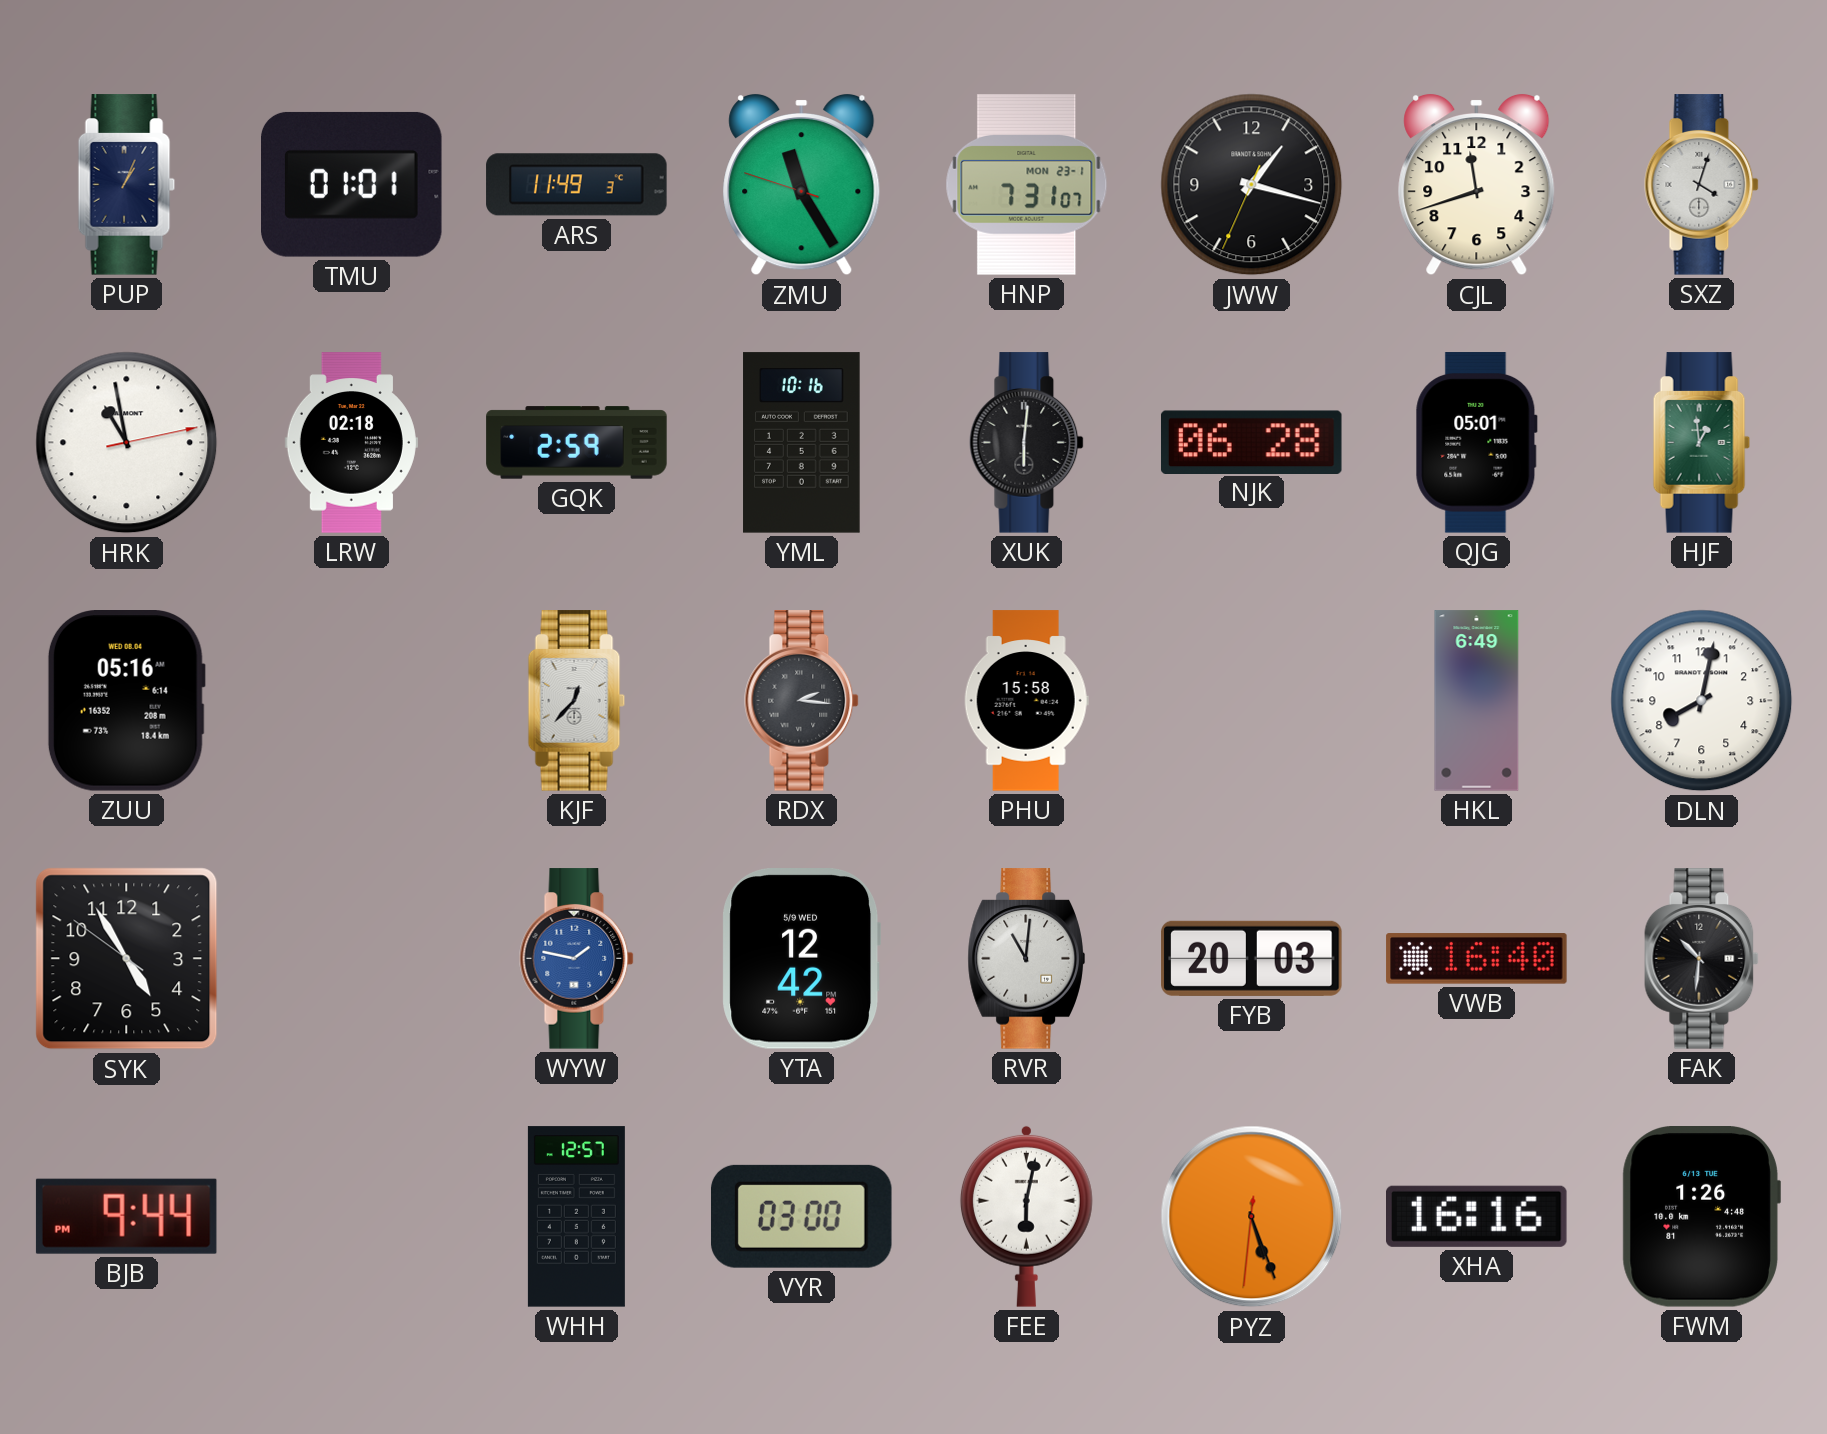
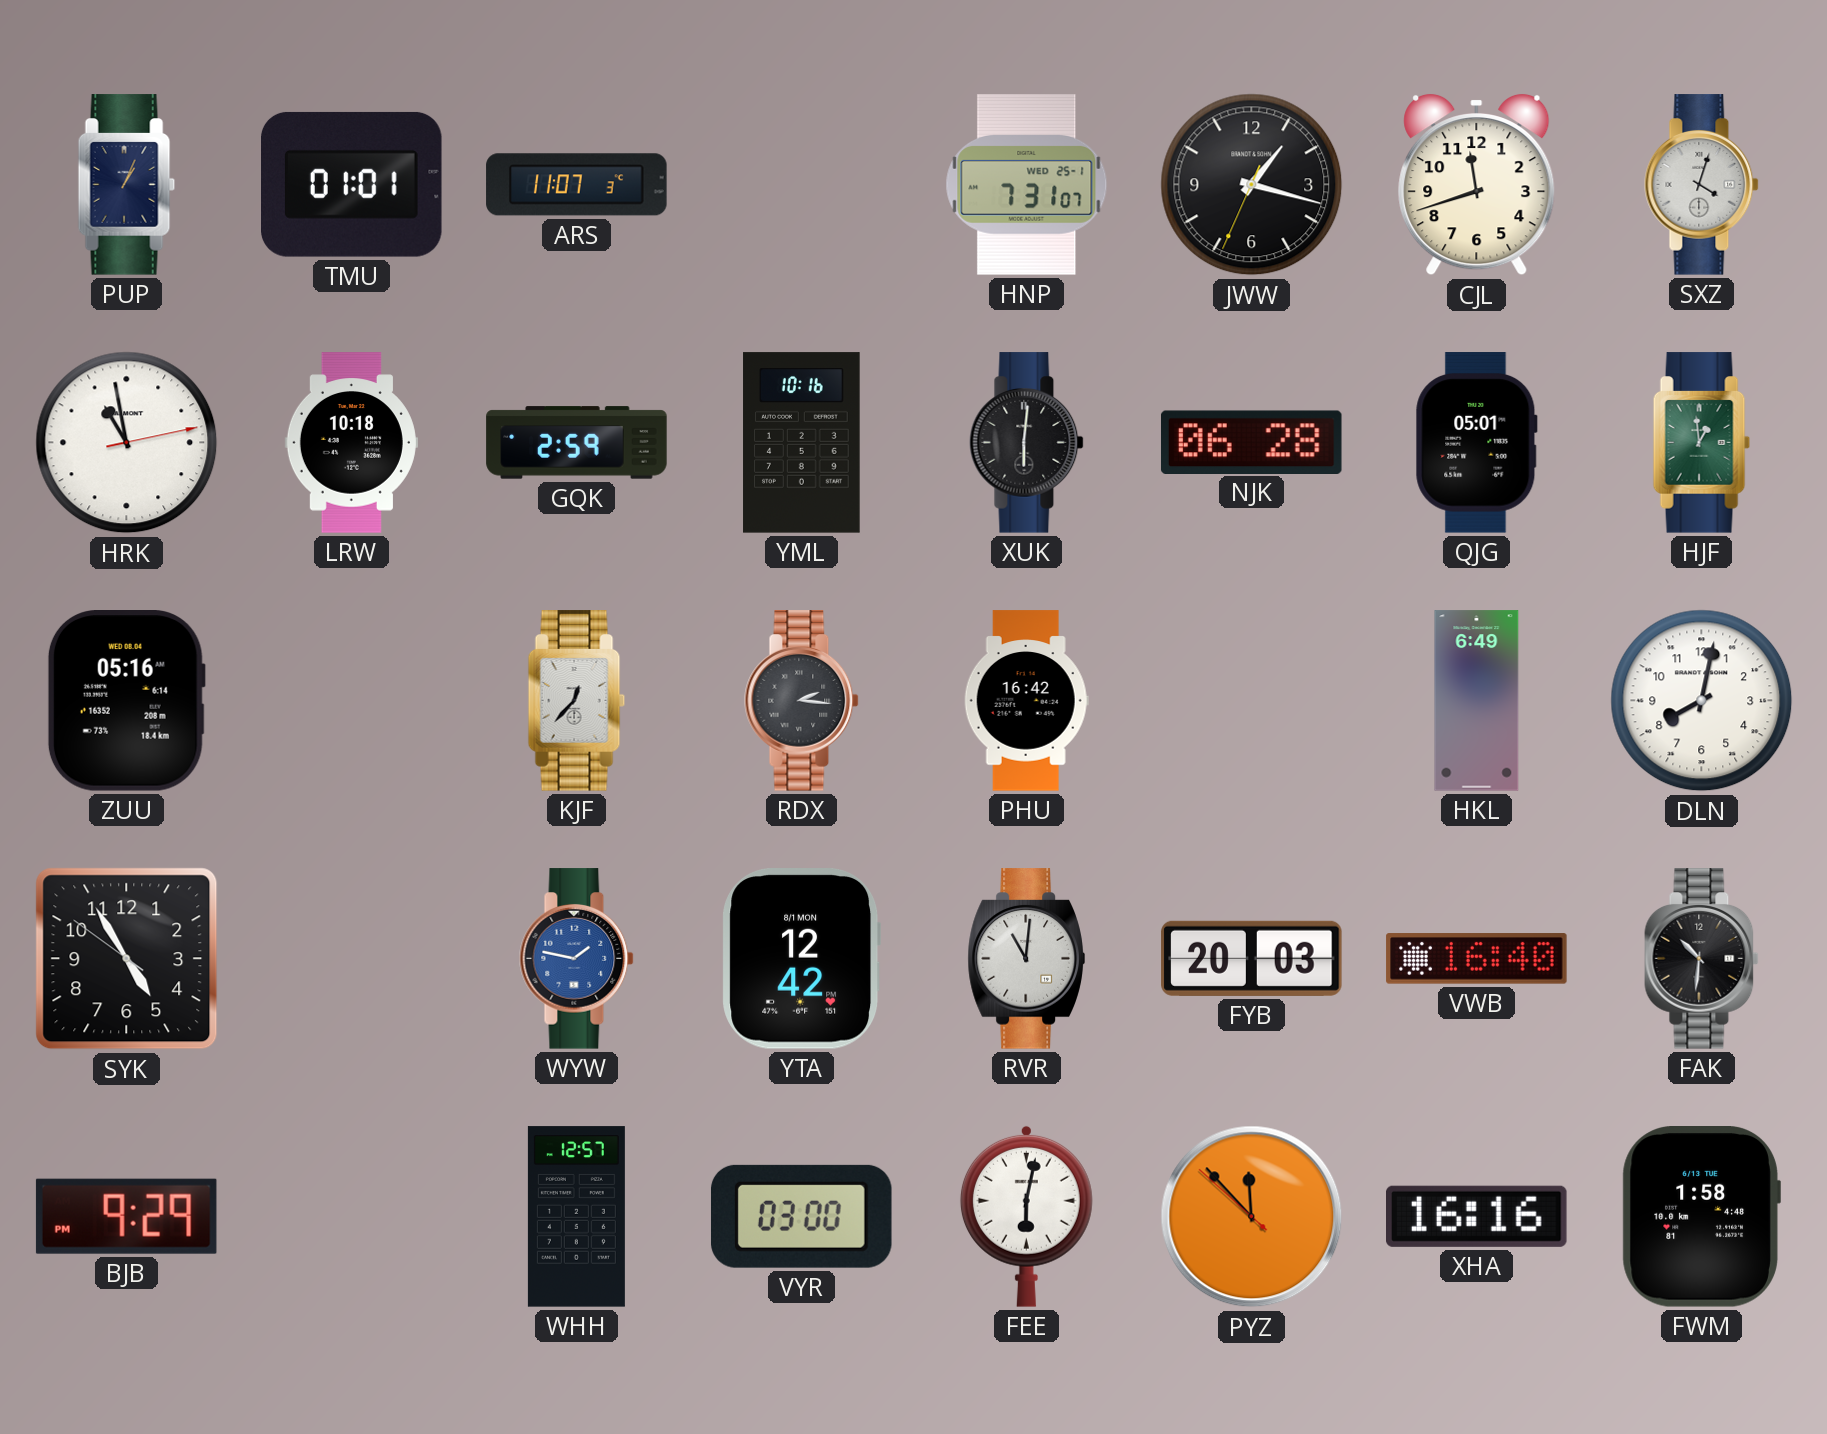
ARS: 11:49 -> 11:07
ZMU: 11:24 -> none
HNP date: MON 23-1 -> WED 25-1
LRW: 02:18 -> 10:18
PHU: 15:58 -> 16:42
YTA date: 5/9 WED -> 8/1 MON
BJB: 9:44 -> 9:29
PYZ: 5:26 -> 11:52
FWM: 1:26 -> 1:58
